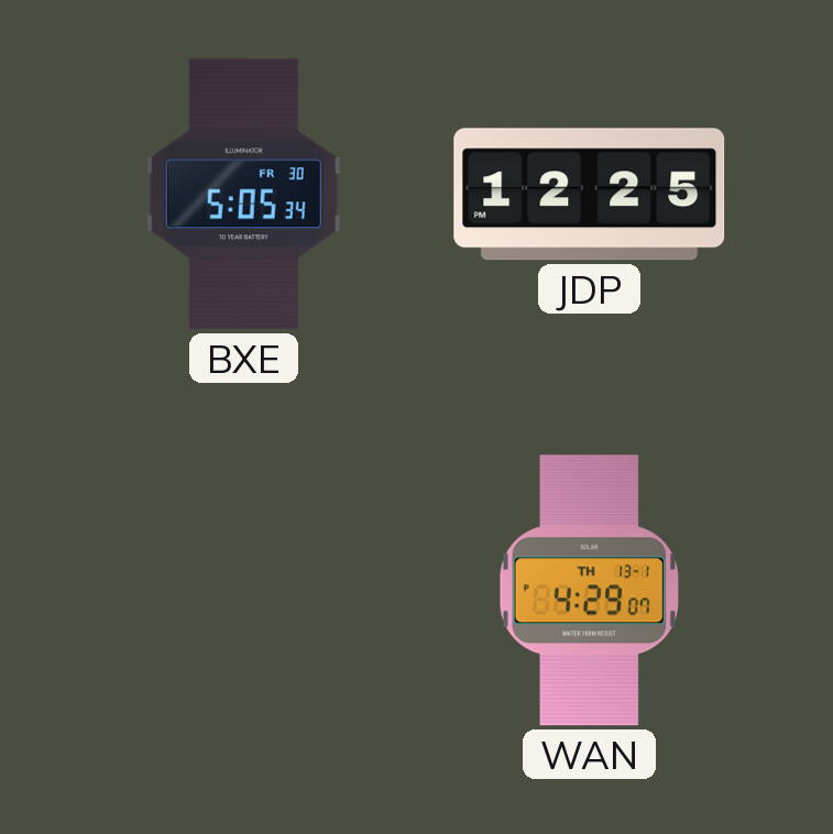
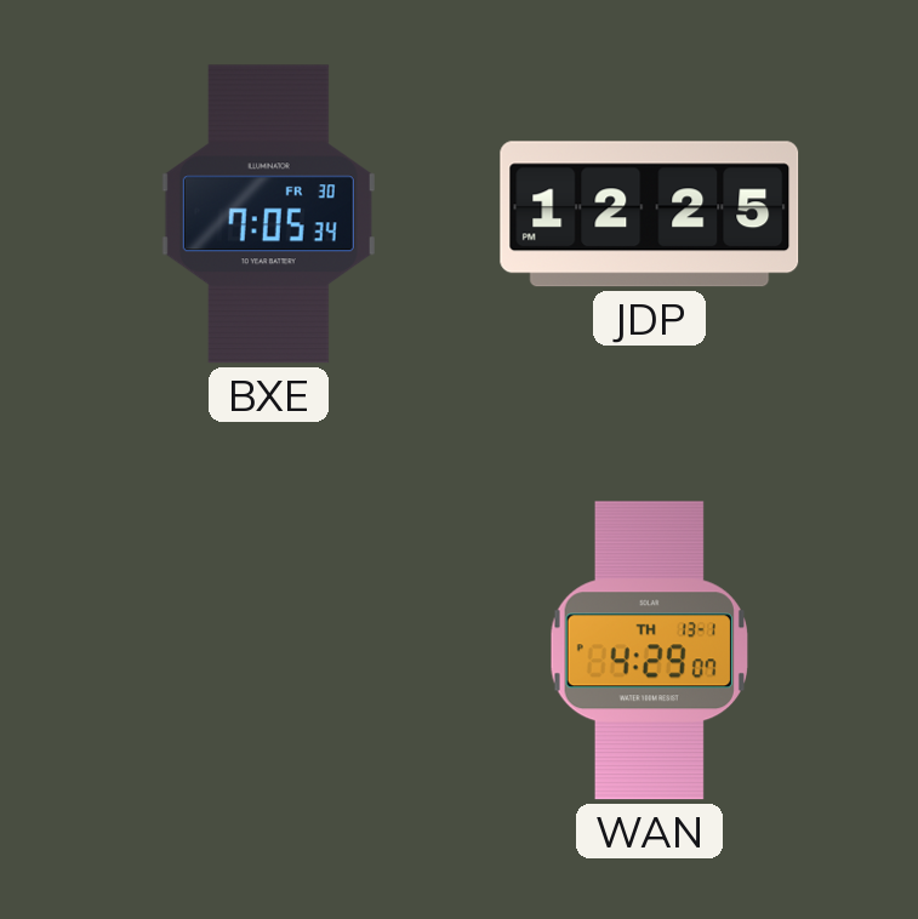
BXE: 5:05 -> 7:05
